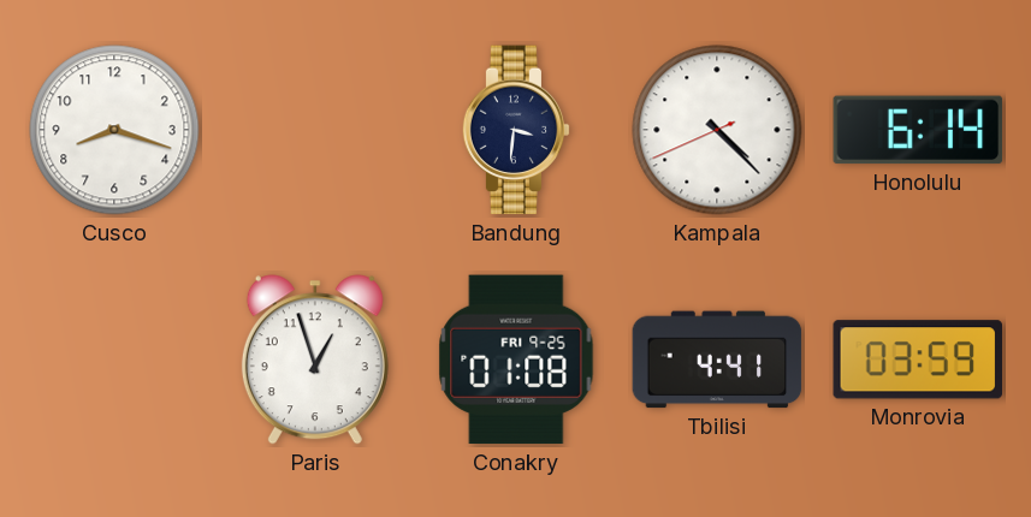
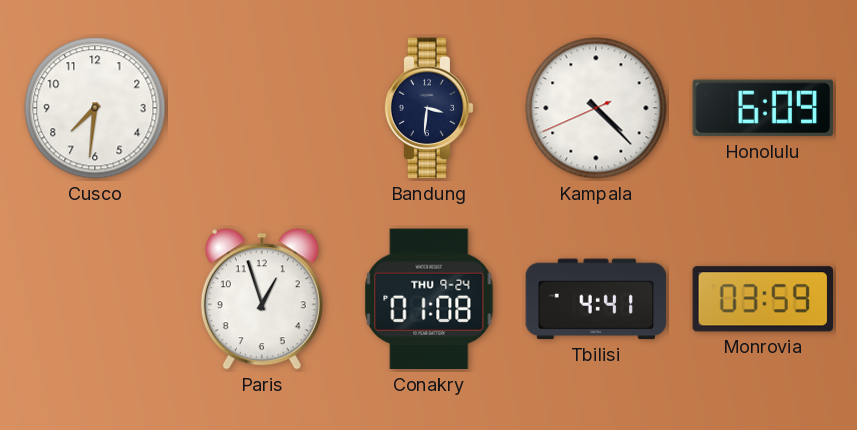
Cusco: 8:18 -> 7:31
Honolulu: 6:14 -> 6:09
Conakry date: FRI 9-25 -> THU 9-24
